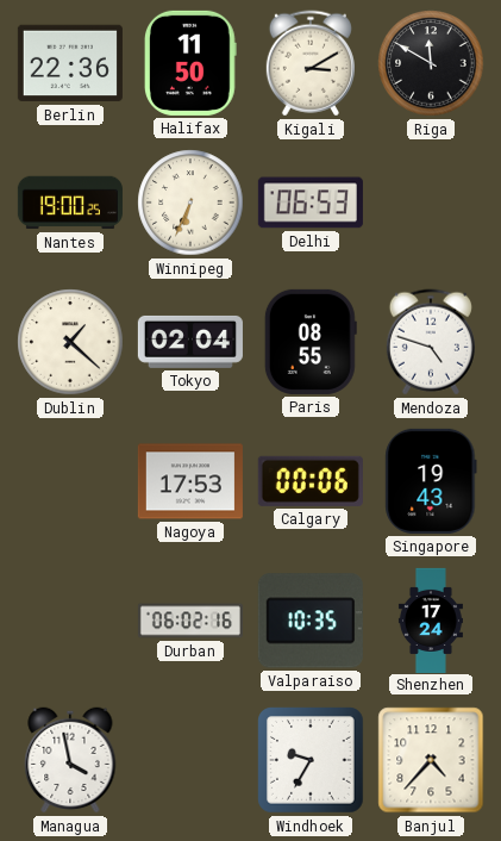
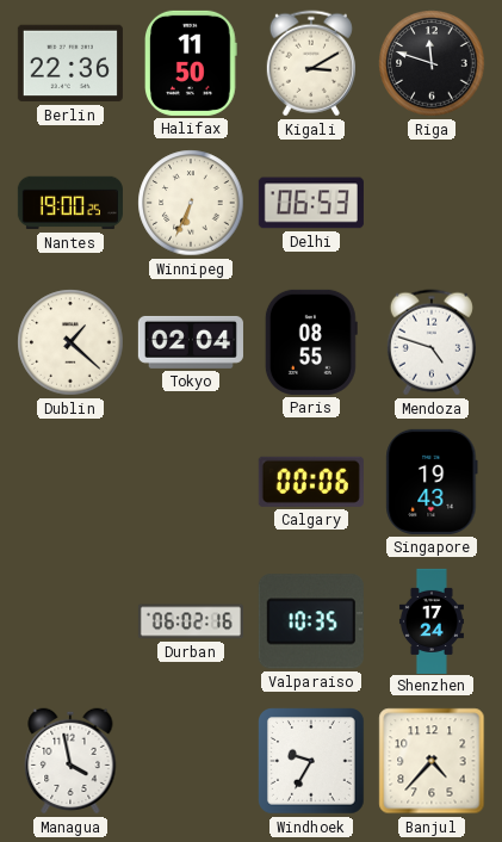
Riga: 11:50 -> 11:48
Nagoya: 17:53 -> none
